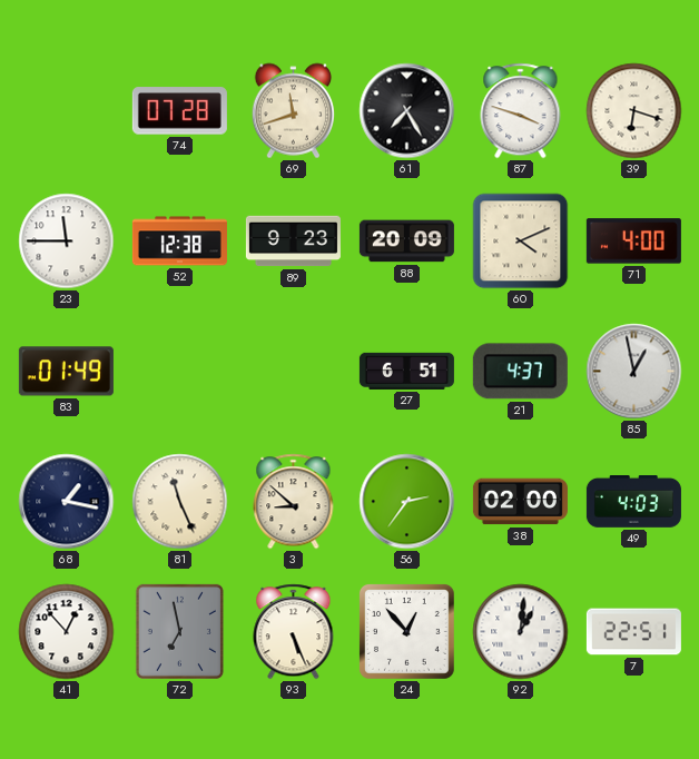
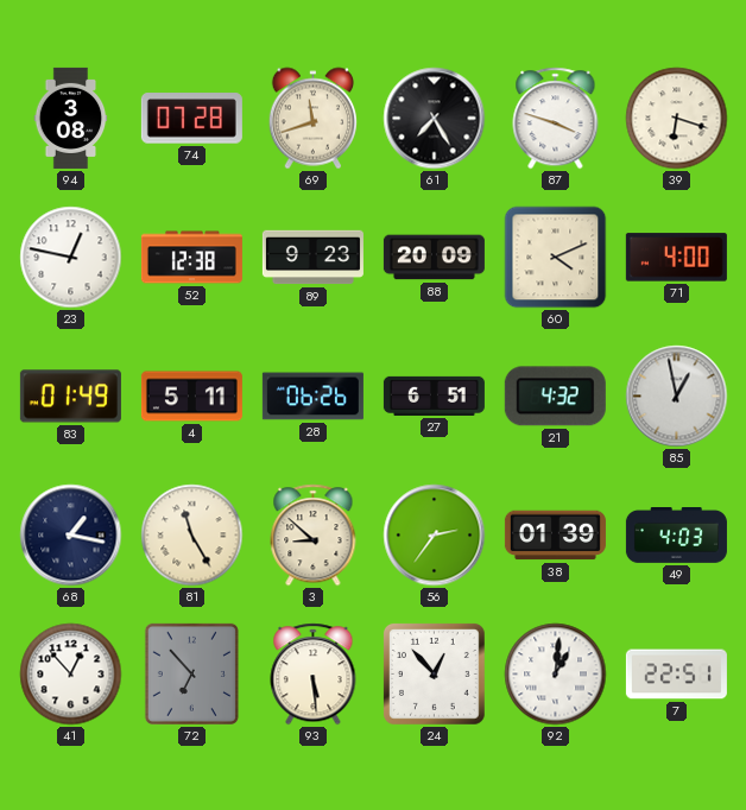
94: none -> 3:08
23: 11:45 -> 12:47
4: none -> 5:11
28: none -> 06:26
21: 4:37 -> 4:32
81: 11:26 -> 11:25
38: 02:00 -> 01:39
72: 6:58 -> 6:53
93: 5:26 -> 5:29
